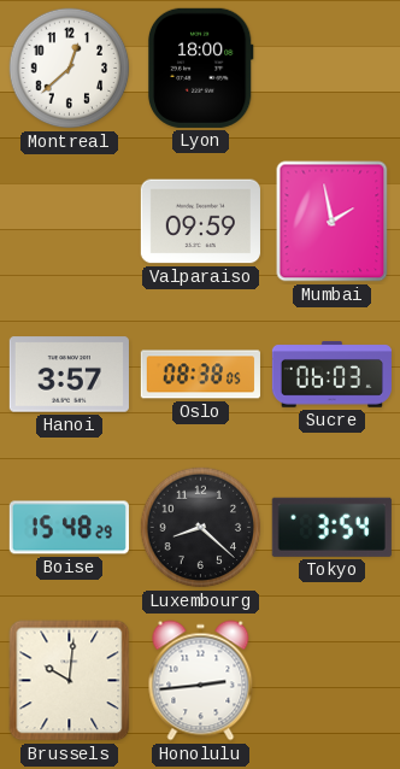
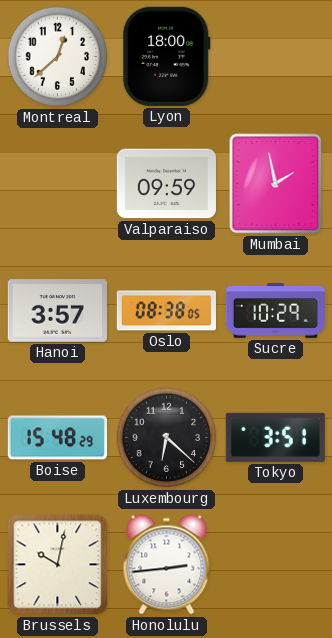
Sucre: 06:03 -> 10:29
Luxembourg: 8:22 -> 6:22
Tokyo: 3:54 -> 3:51
Brussels: 10:01 -> 10:02
